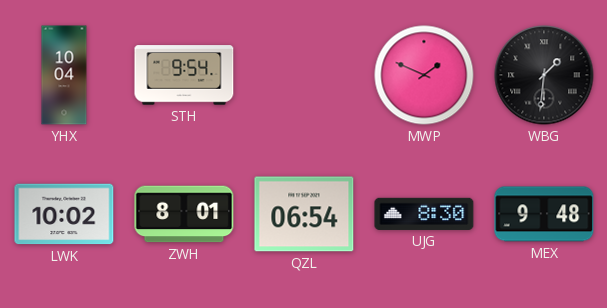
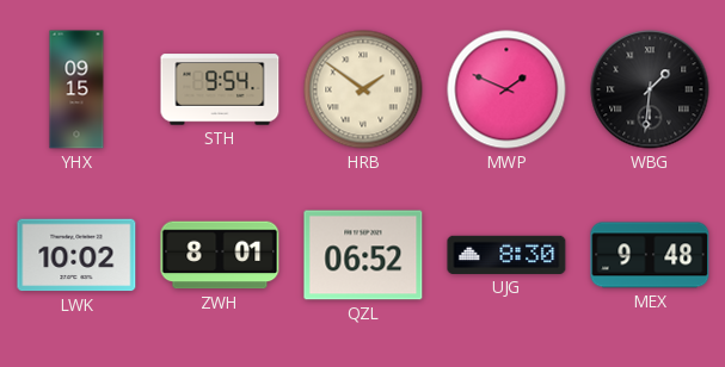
YHX: 10:04 -> 09:15
HRB: none -> 1:51
QZL: 06:54 -> 06:52
